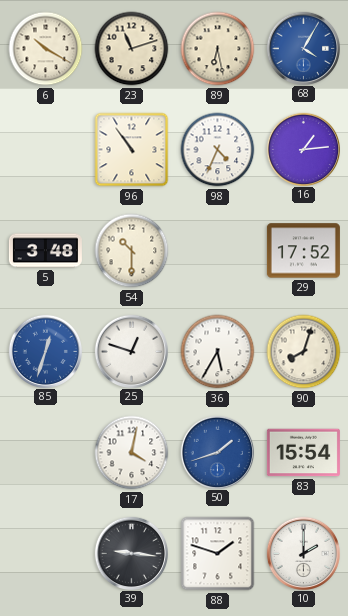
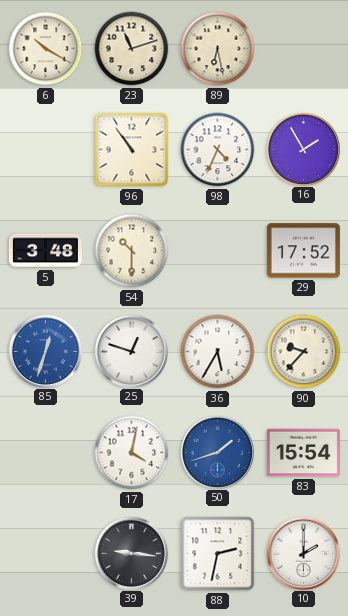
68: 4:05 -> none
16: 1:14 -> 1:55
90: 8:03 -> 9:37
88: 1:48 -> 2:32
